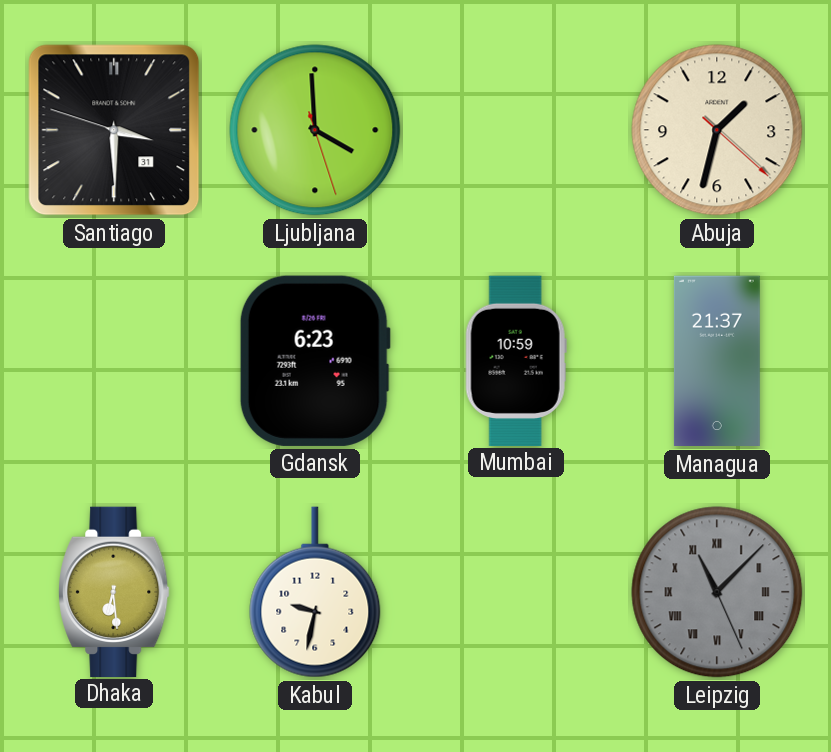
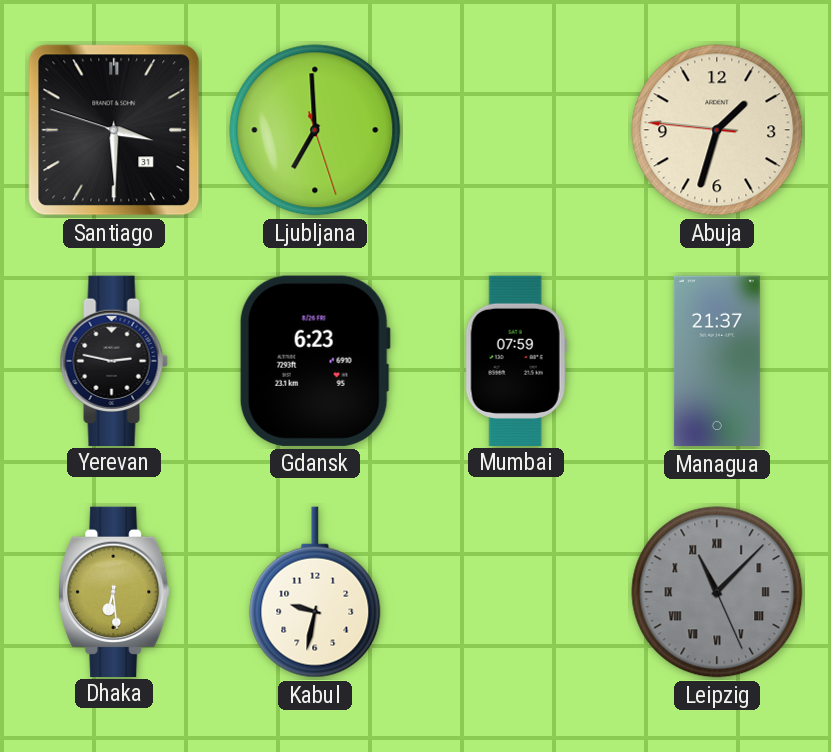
Ljubljana: 3:59 -> 6:59
Abuja: 1:32:22 -> 1:32:46
Yerevan: none -> 2:47
Mumbai: 10:59 -> 07:59
